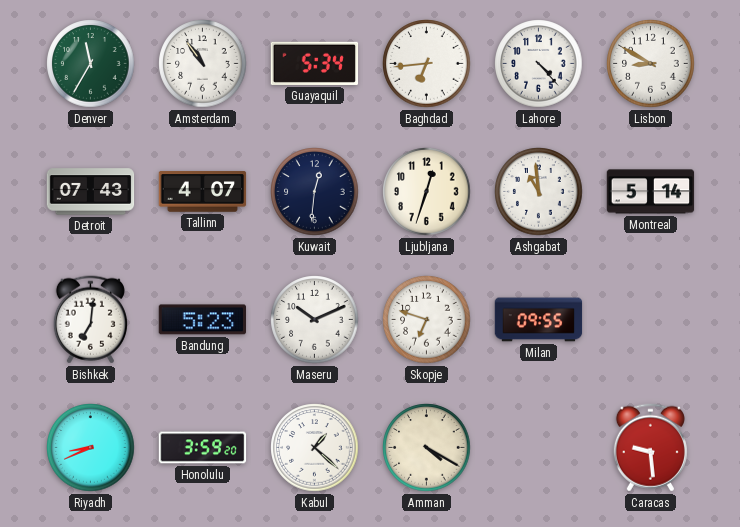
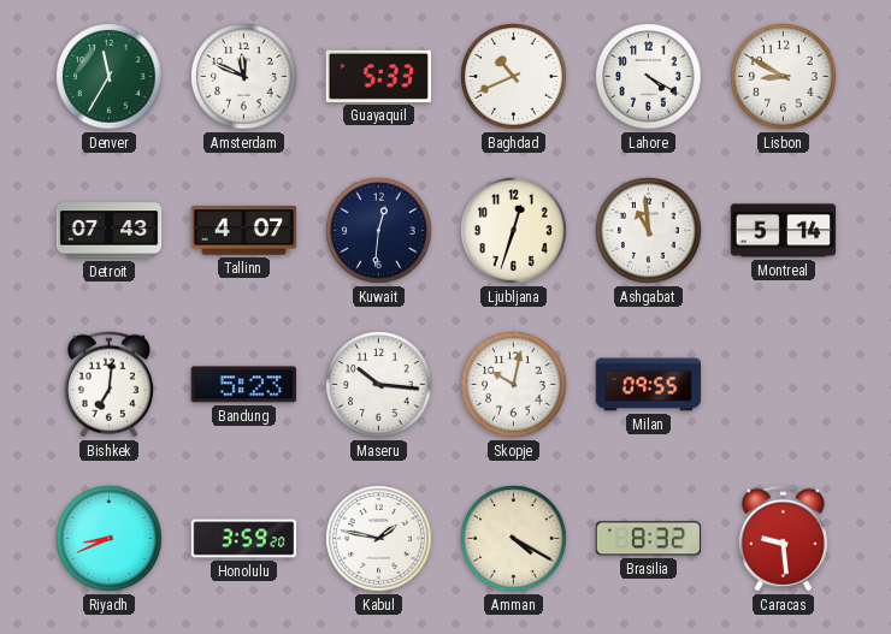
Amsterdam: 10:54 -> 11:49
Guayaquil: 5:34 -> 5:33
Baghdad: 6:44 -> 10:41
Lahore: 4:23 -> 4:20
Maseru: 10:11 -> 10:16
Skopje: 6:48 -> 10:02
Kabul: 1:22 -> 1:47
Brasilia: none -> 8:32
